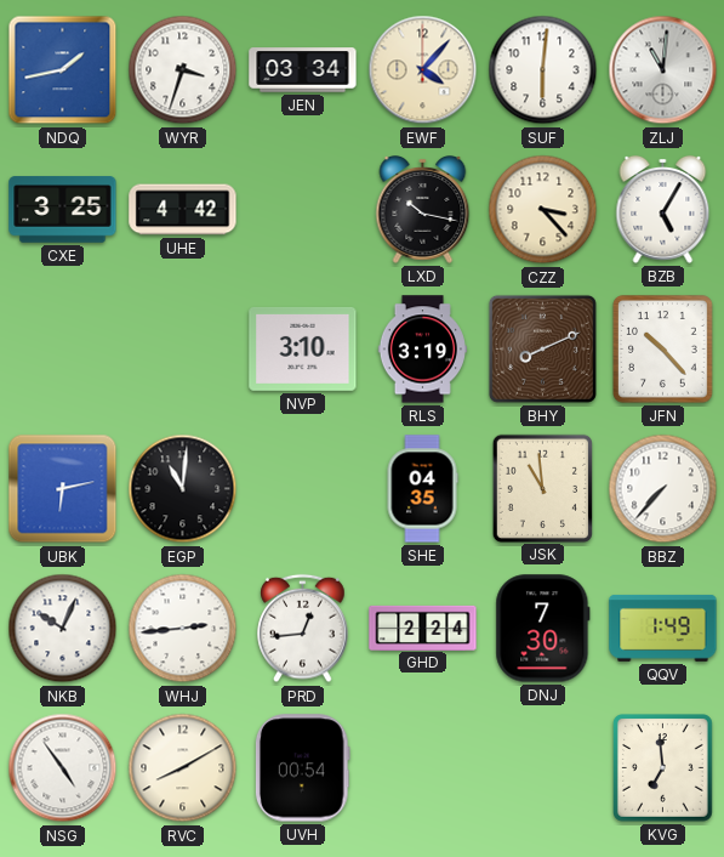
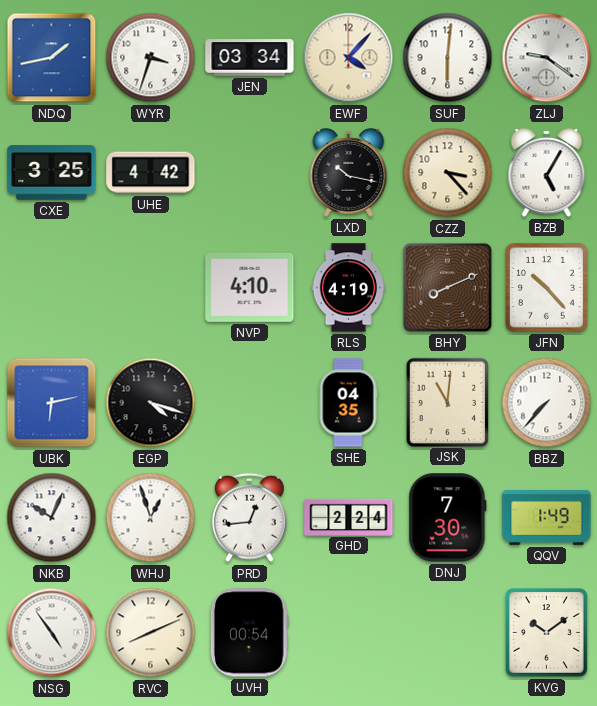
ZLJ: 11:01 -> 9:21
NVP: 3:10 -> 4:10
RLS: 3:19 -> 4:19
EGP: 11:01 -> 4:18
JSK: 10:59 -> 11:01
WHJ: 2:44 -> 12:57
RVC: 8:10 -> 8:11
KVG: 6:59 -> 10:09
